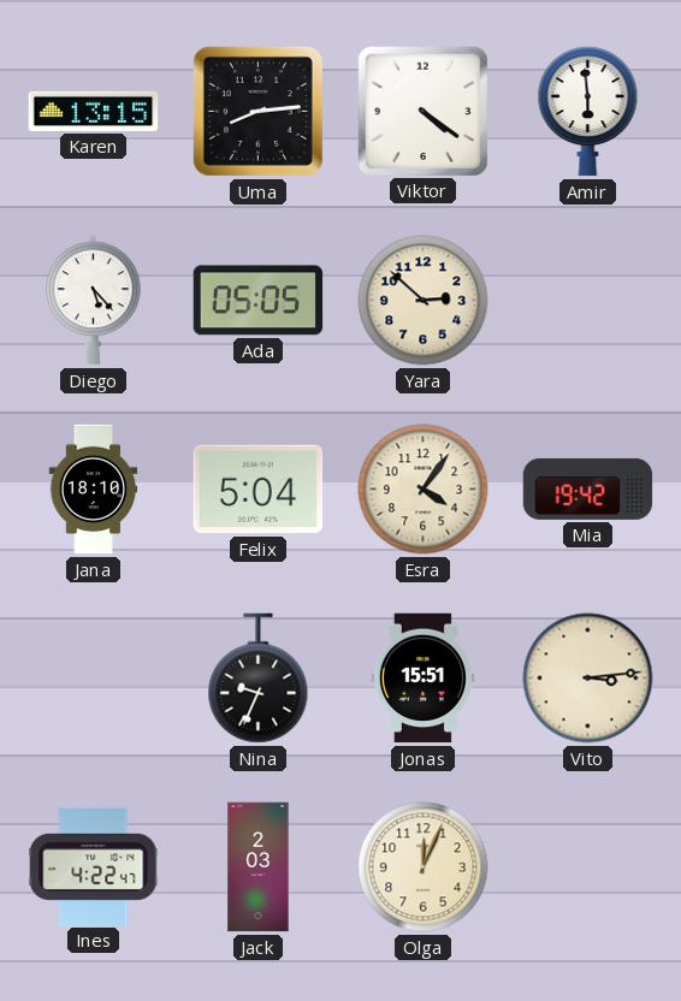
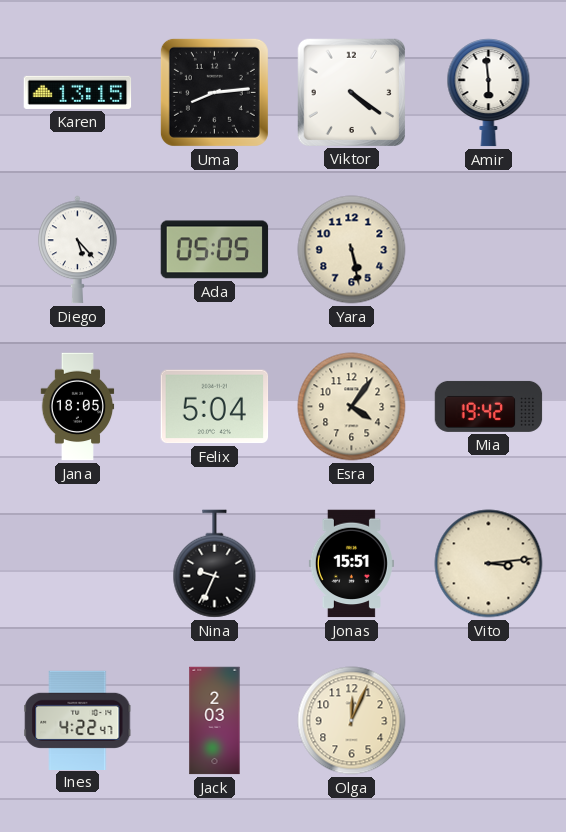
Yara: 2:52 -> 5:28
Jana: 18:10 -> 18:05
